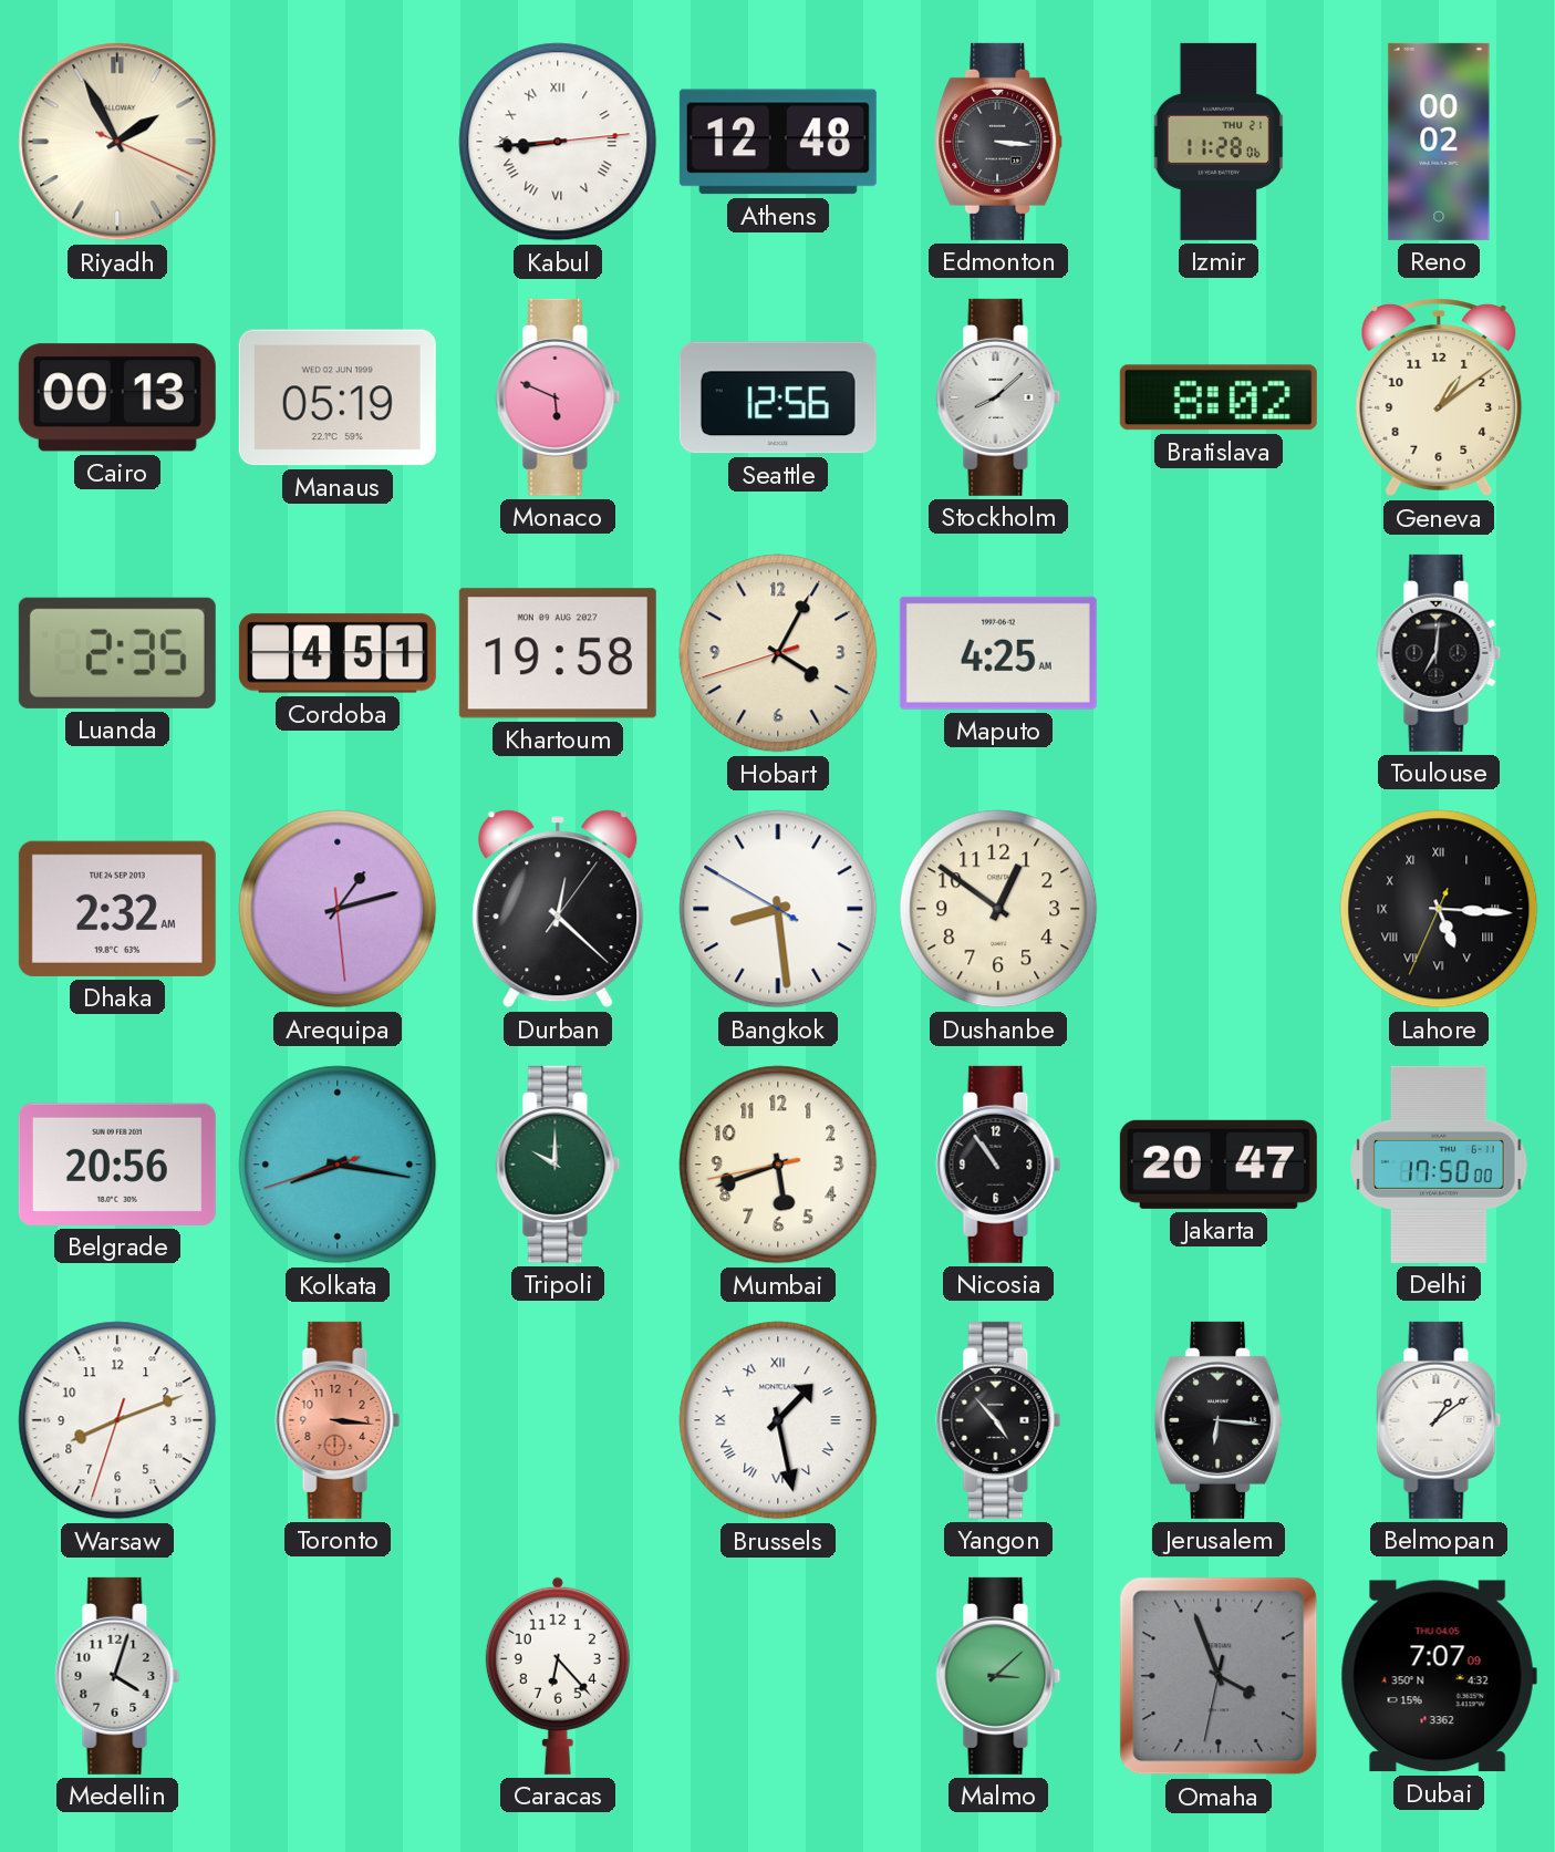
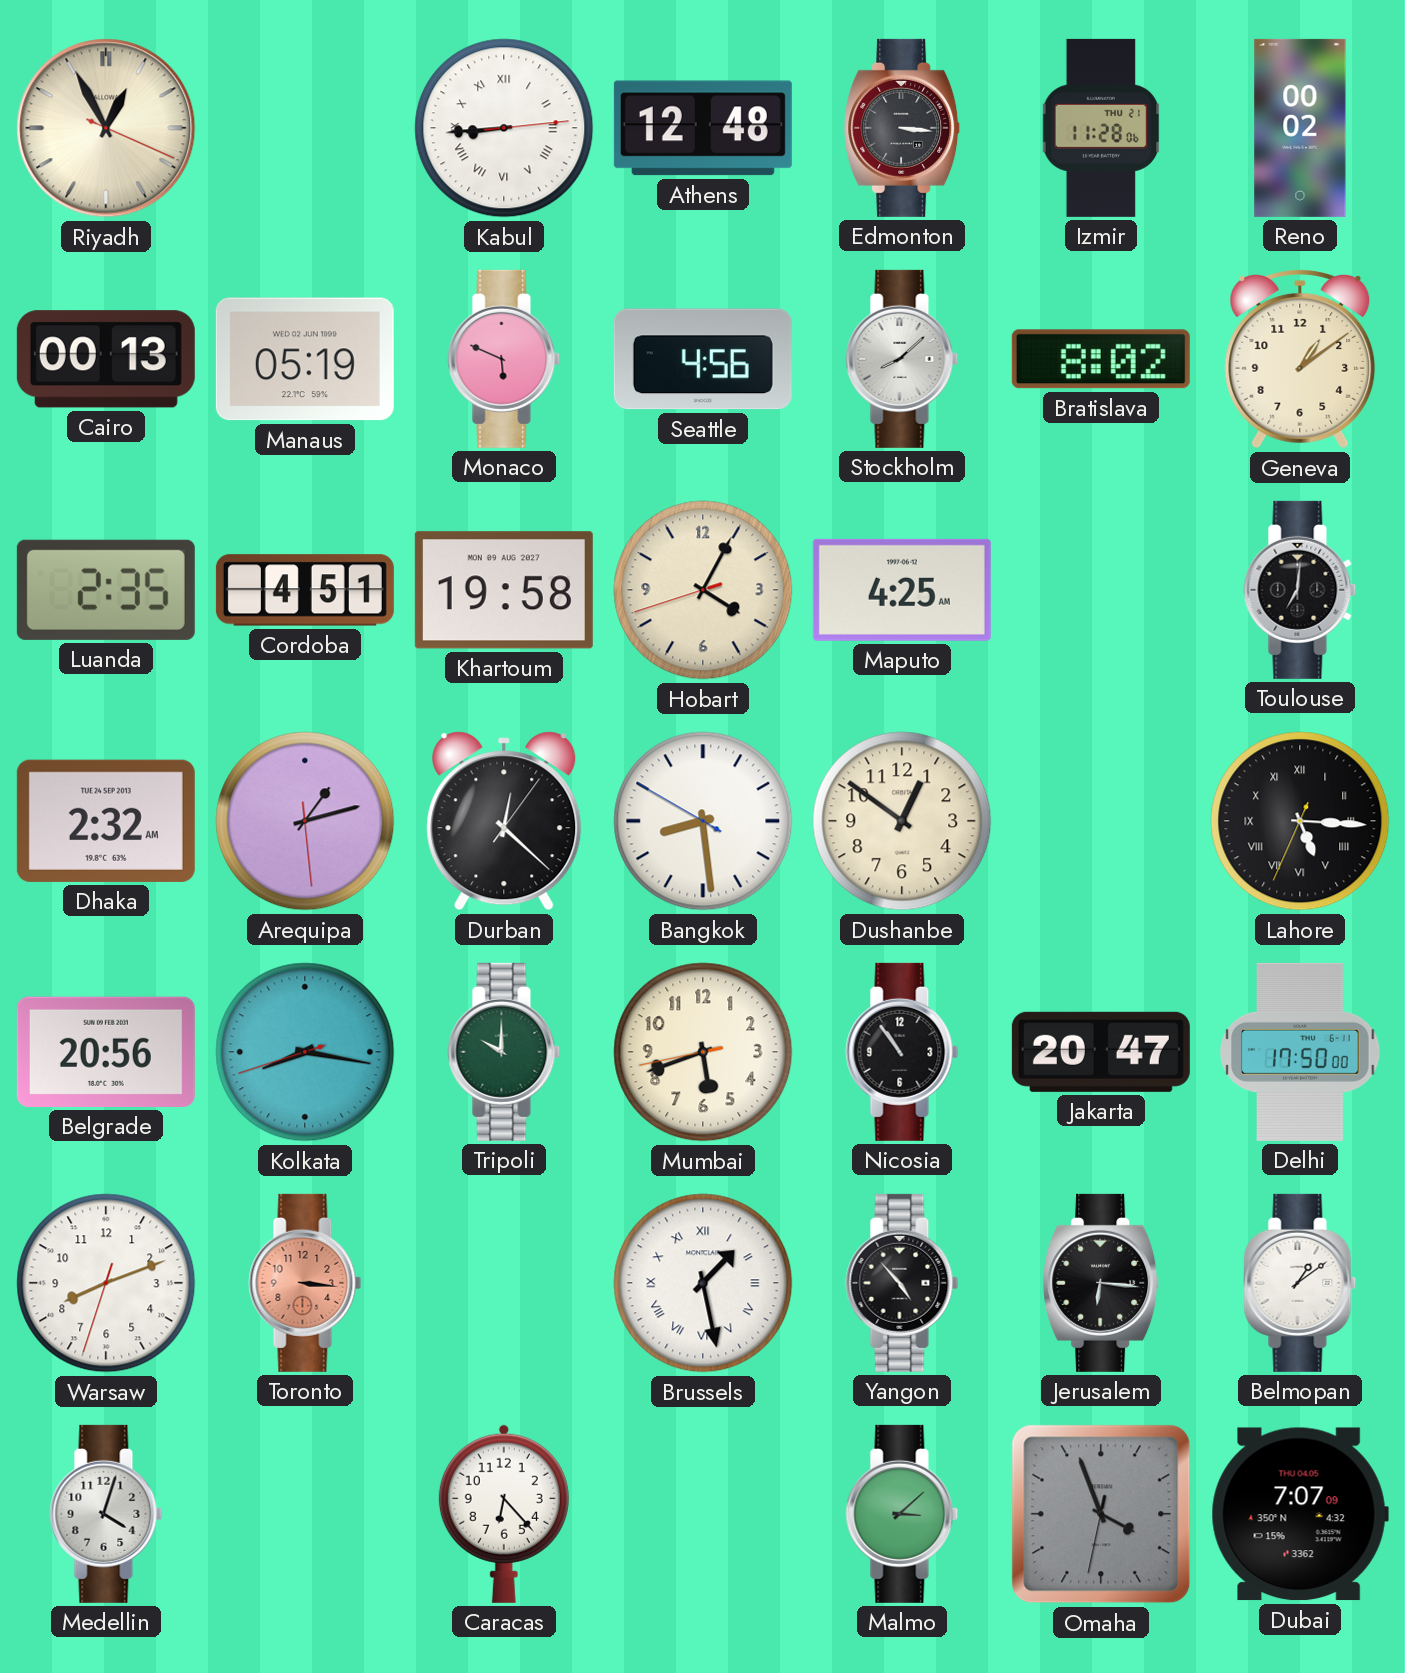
Riyadh: 1:55 -> 12:55
Seattle: 12:56 -> 4:56
